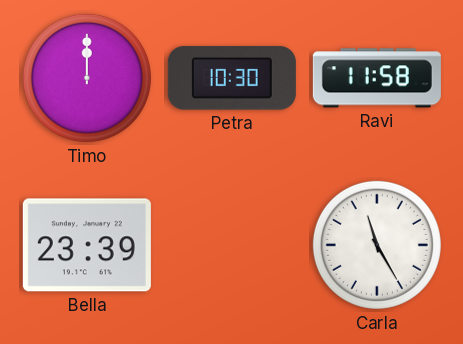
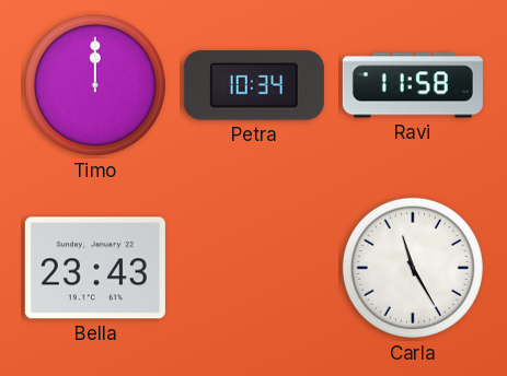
Petra: 10:30 -> 10:34
Bella: 23:39 -> 23:43
